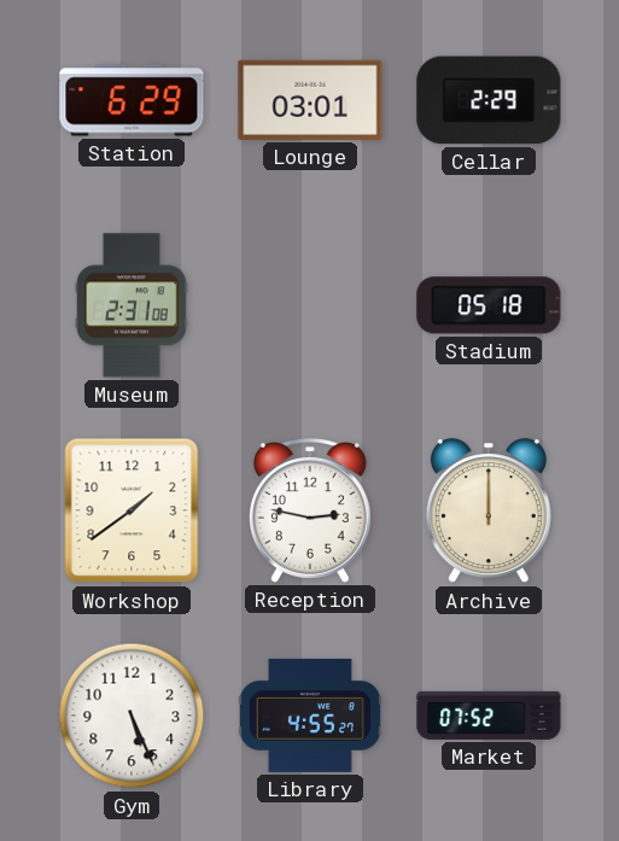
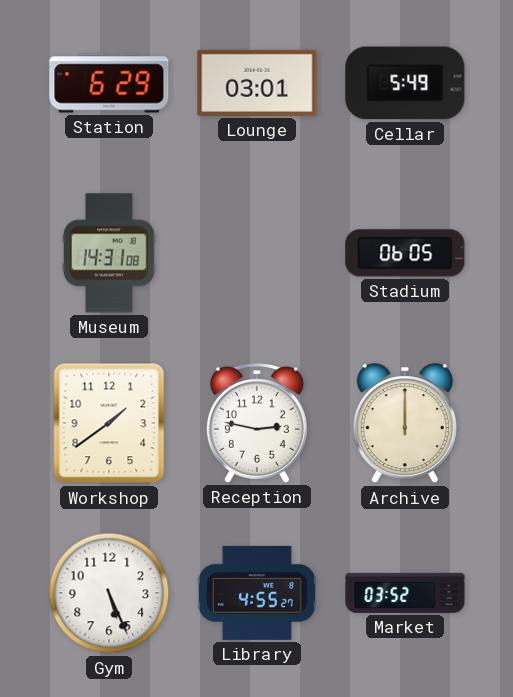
Cellar: 2:29 -> 5:49
Museum: 2:31 -> 14:31
Stadium: 05:18 -> 06:05
Market: 07:52 -> 03:52
